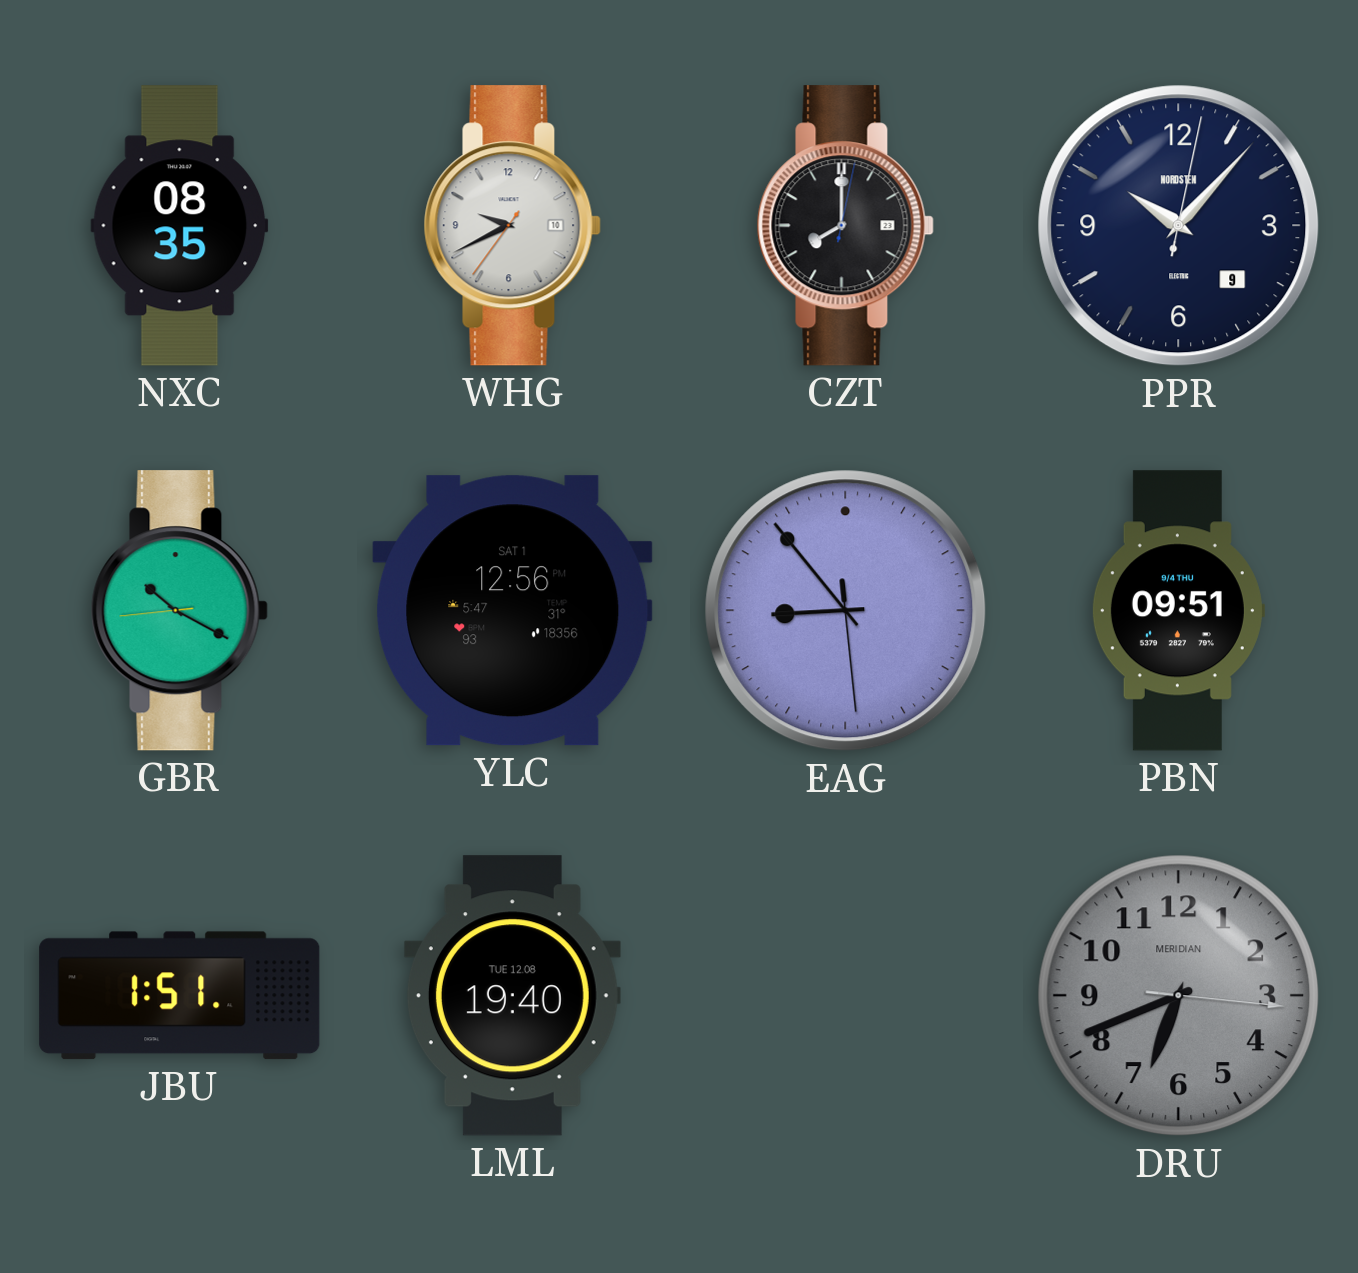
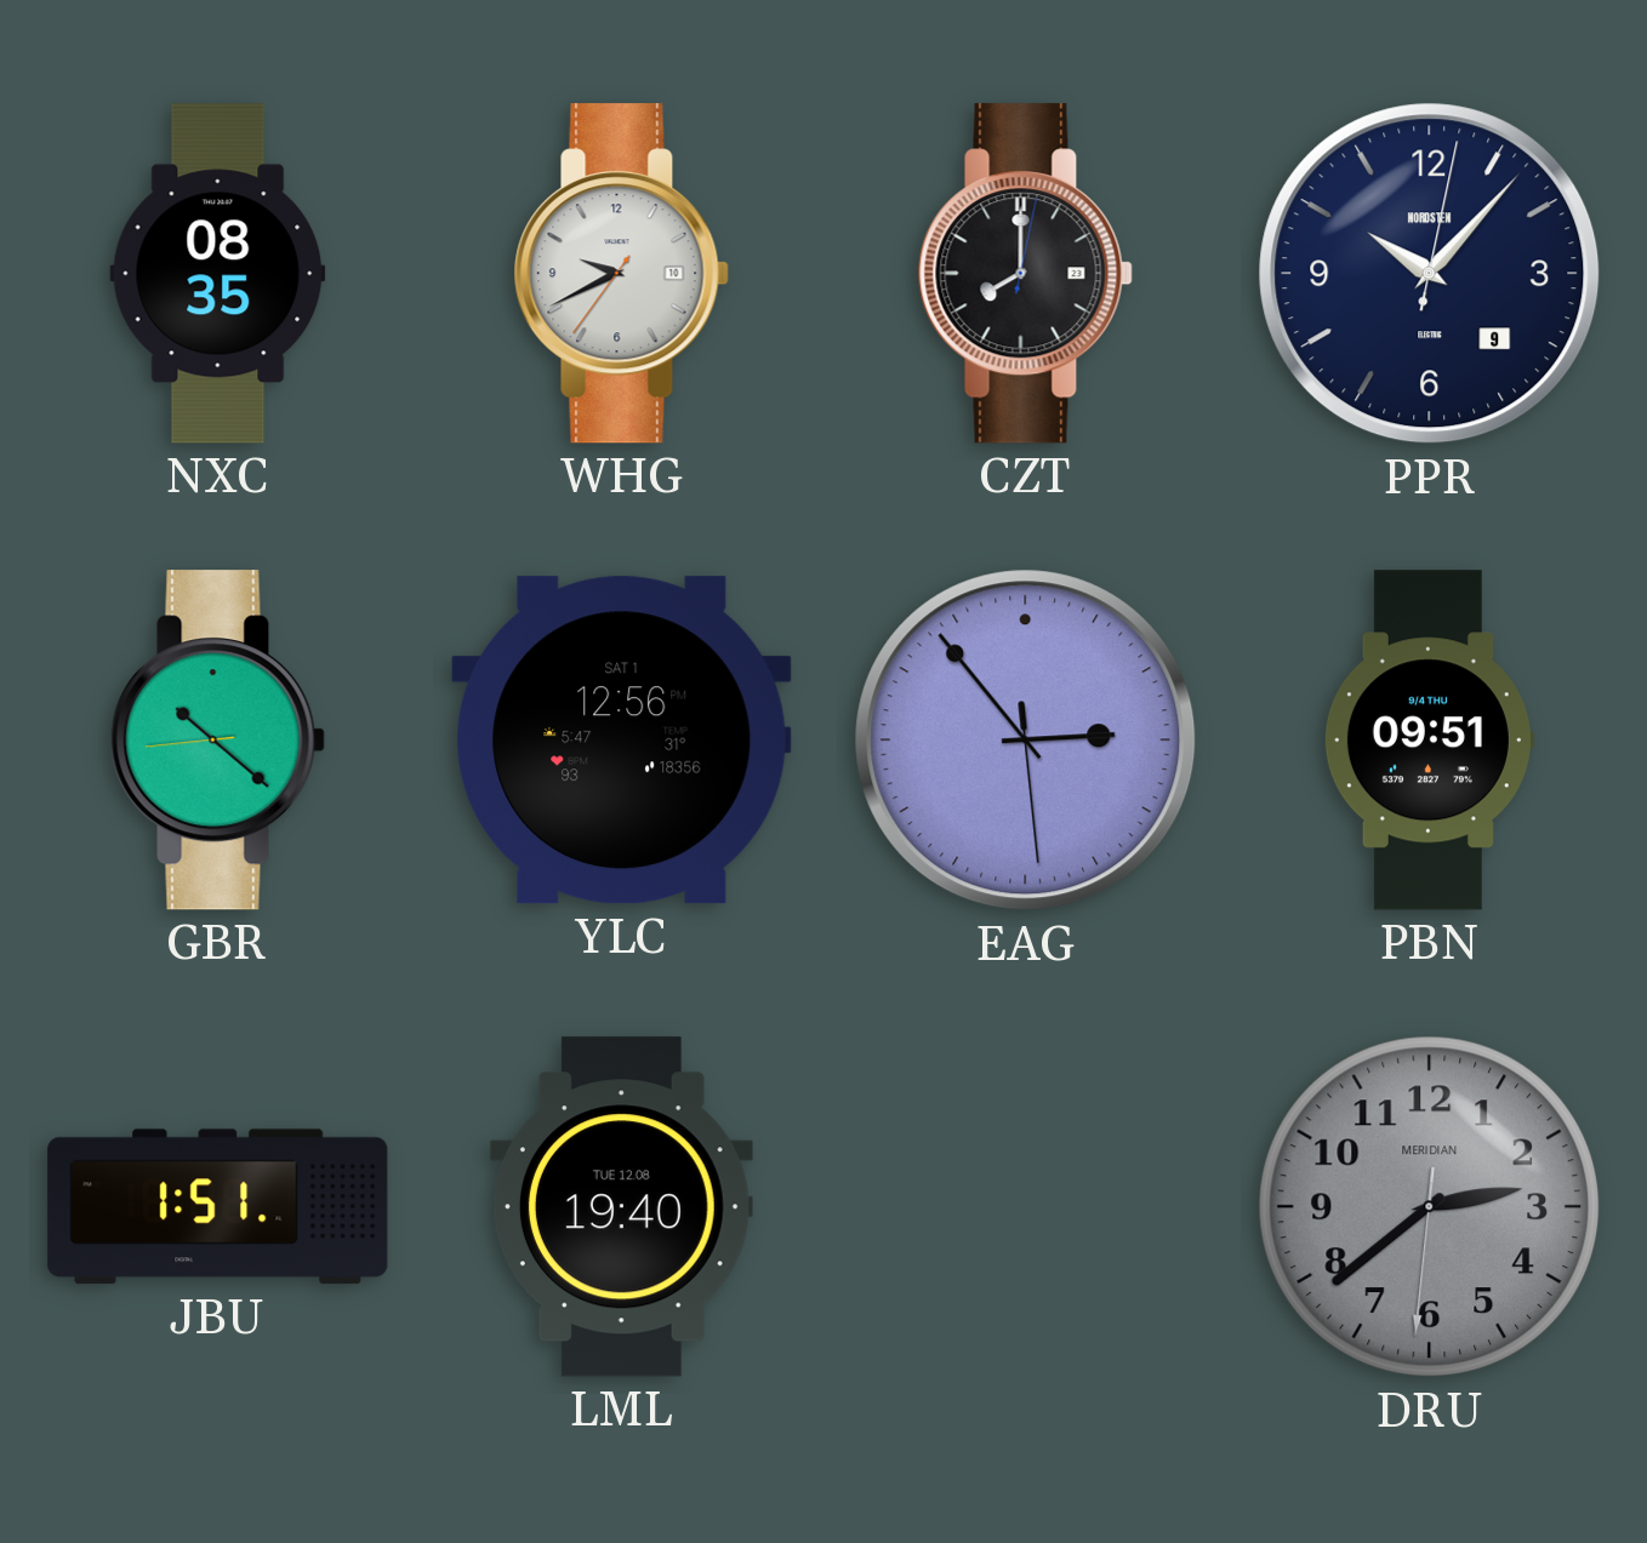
GBR: 10:19 -> 10:21
EAG: 8:53 -> 2:53
DRU: 6:41 -> 2:38
